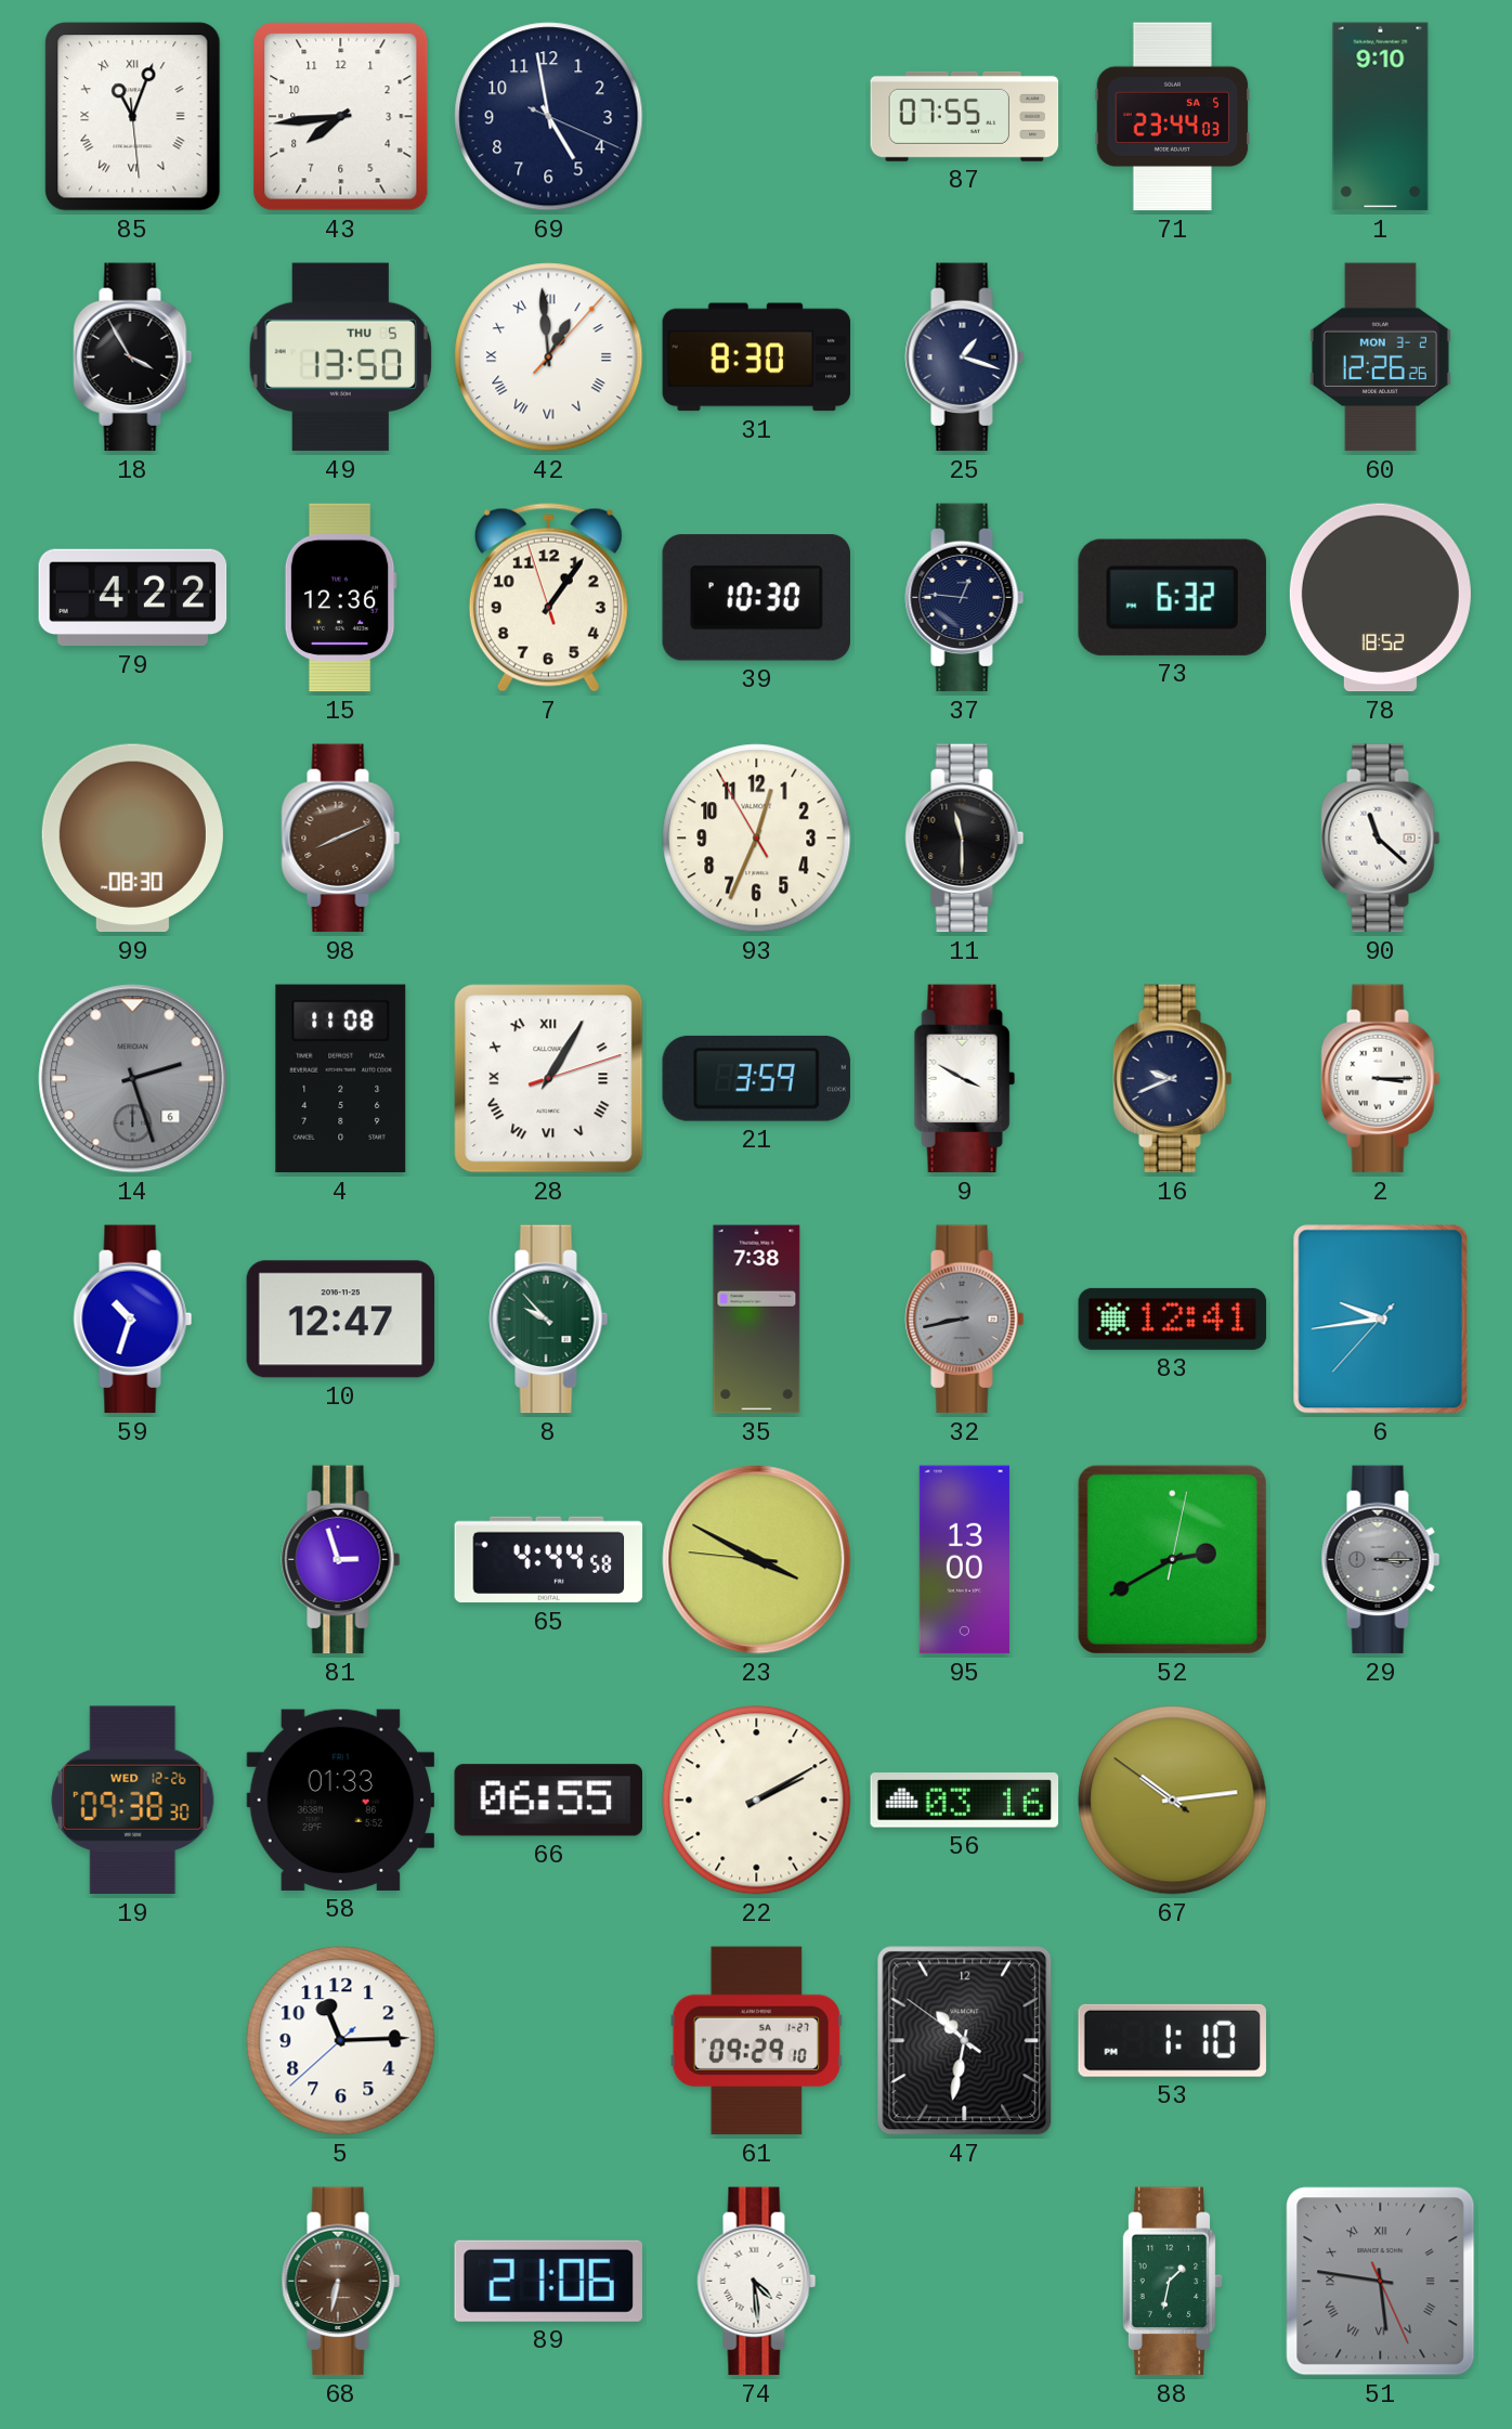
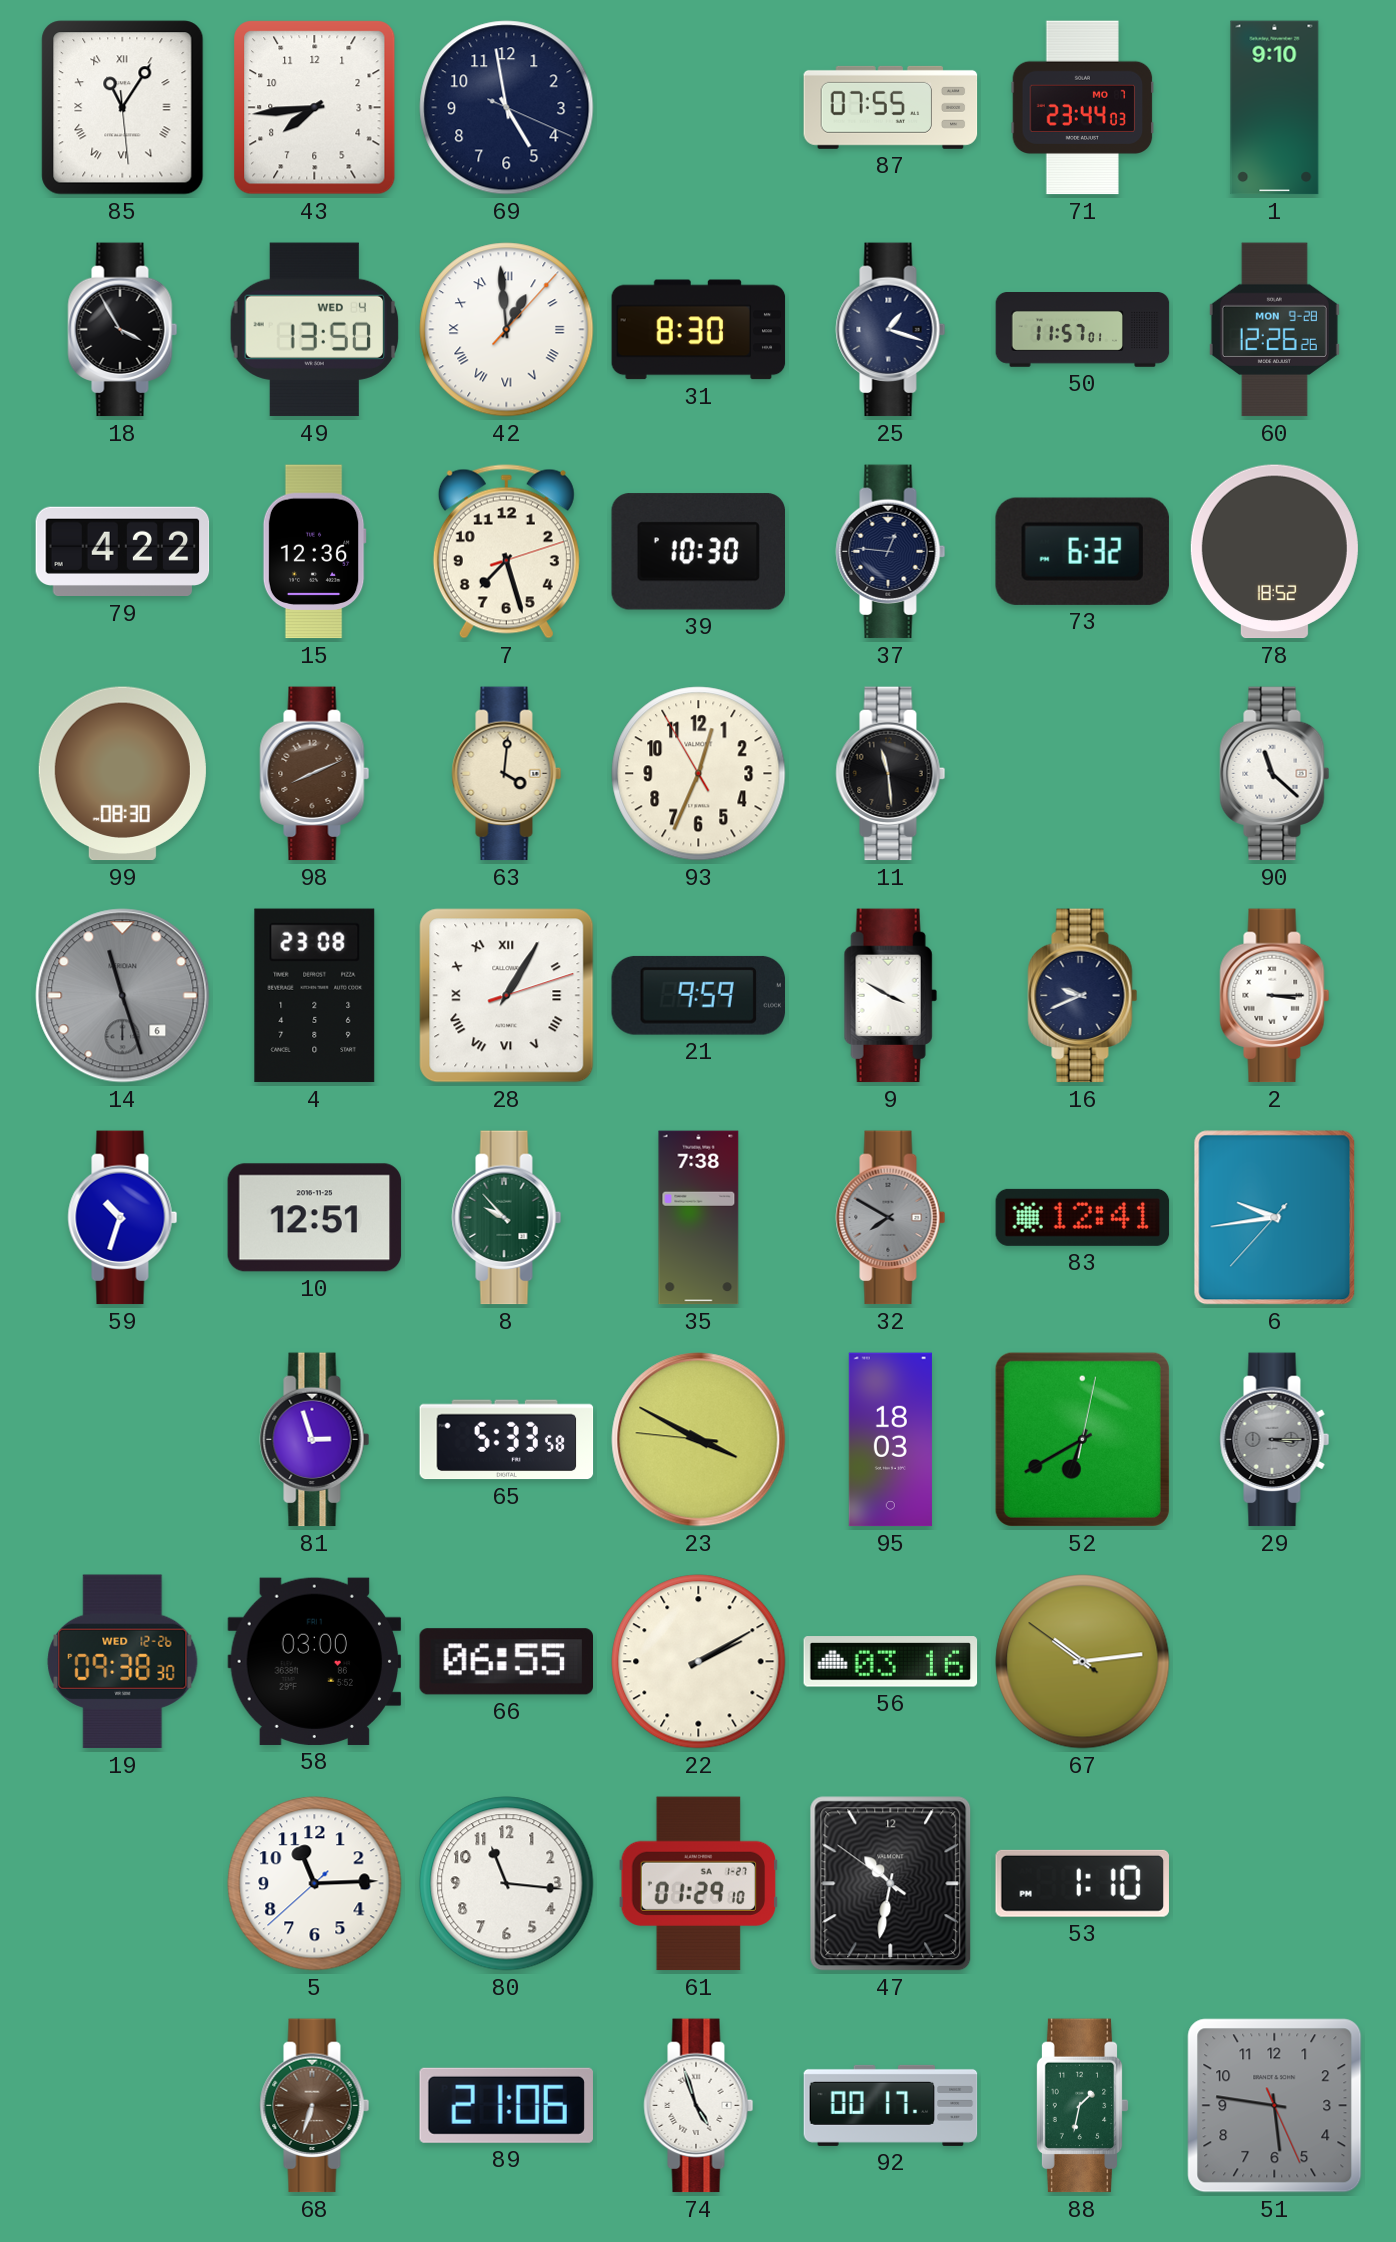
85: 11:03 -> 11:05
71 date: SA 5 -> MO 7
49 date: THU 5 -> WED 4
50: none -> 11:57
60 date: MON 3-2 -> MON 9-28
7: 1:05 -> 7:27
63: none -> 4:01
11: 11:30 -> 11:29
14: 2:27 -> 11:27
4: 11:08 -> 23:08
21: 3:59 -> 9:59
10: 12:47 -> 12:51
32: 8:43 -> 7:50
65: 4:44 -> 5:33
95: 13:00 -> 18:03
52: 2:40 -> 6:40
58: 01:33 -> 03:00
80: none -> 11:16
61: 09:29 -> 01:29
68: 6:32 -> 6:33
74: 4:29 -> 4:57
92: none -> 00:17
51 numerals: Roman -> Arabic
